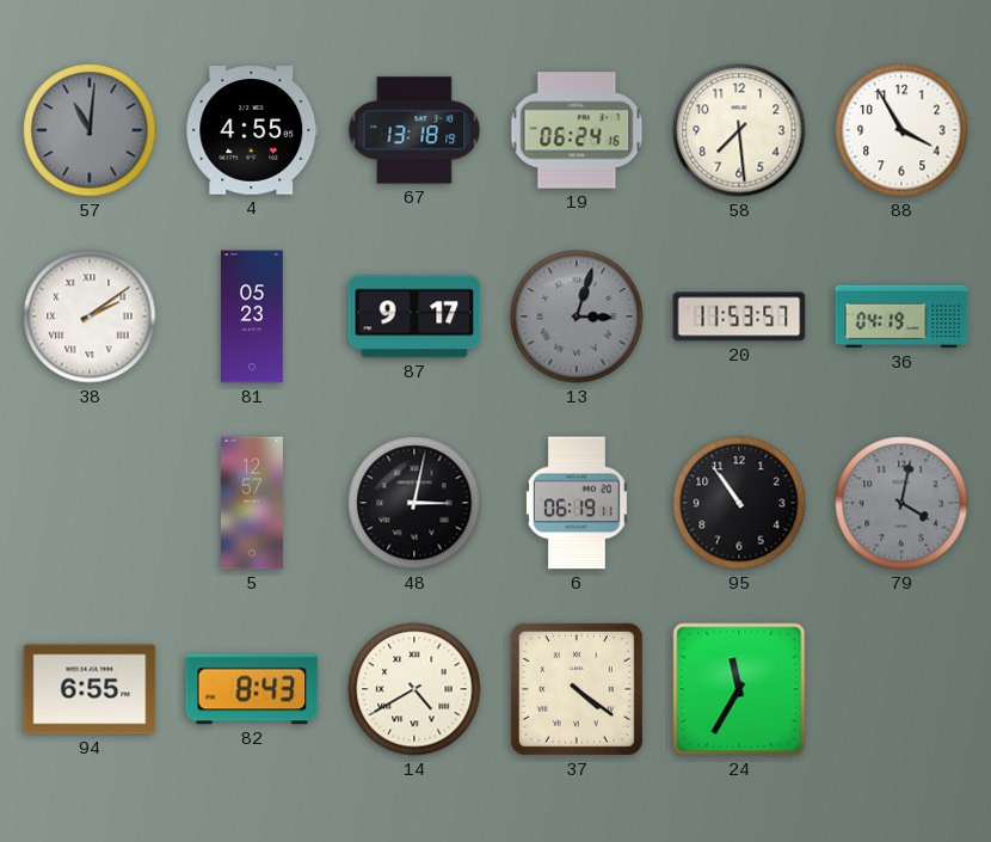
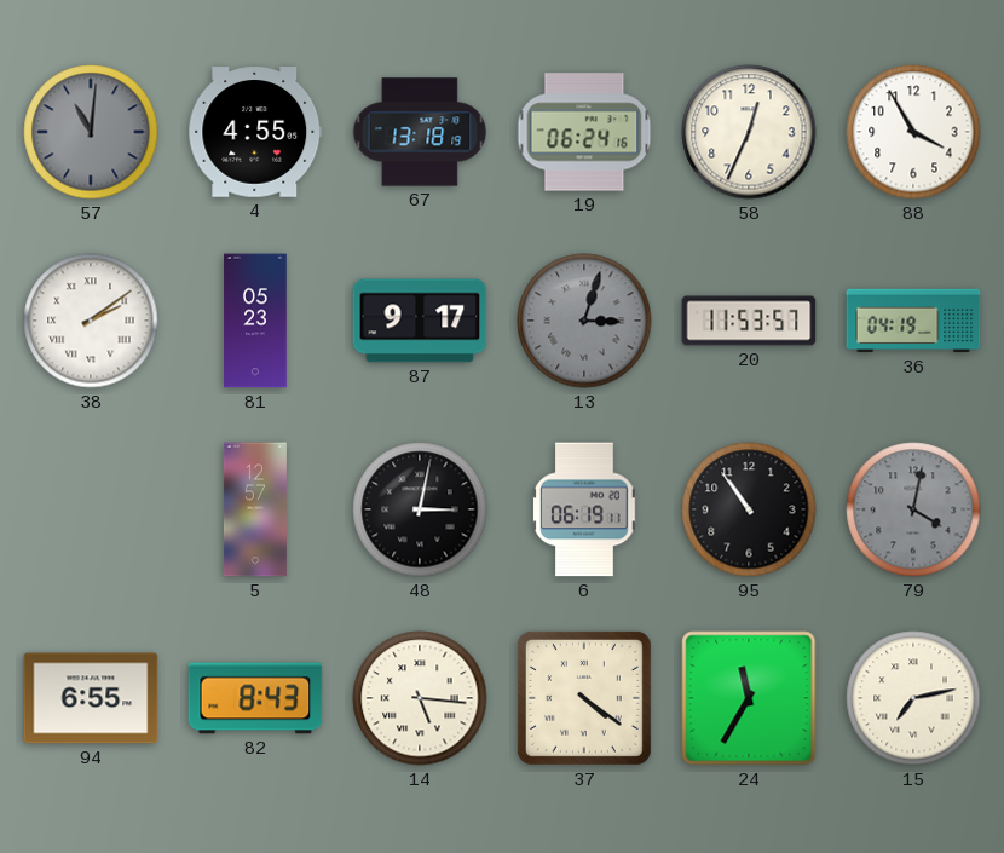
58: 7:29 -> 12:34
14: 4:40 -> 5:16
15: none -> 7:13
